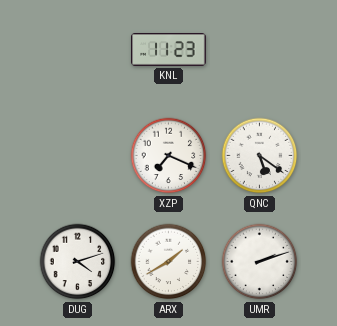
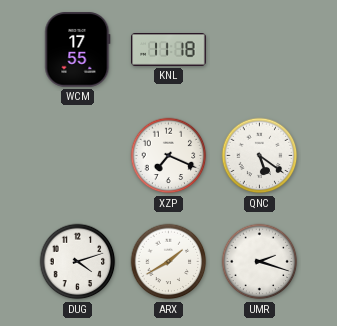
WCM: none -> 17:55
KNL: 11:23 -> 11:18
UMR: 2:12 -> 2:18
